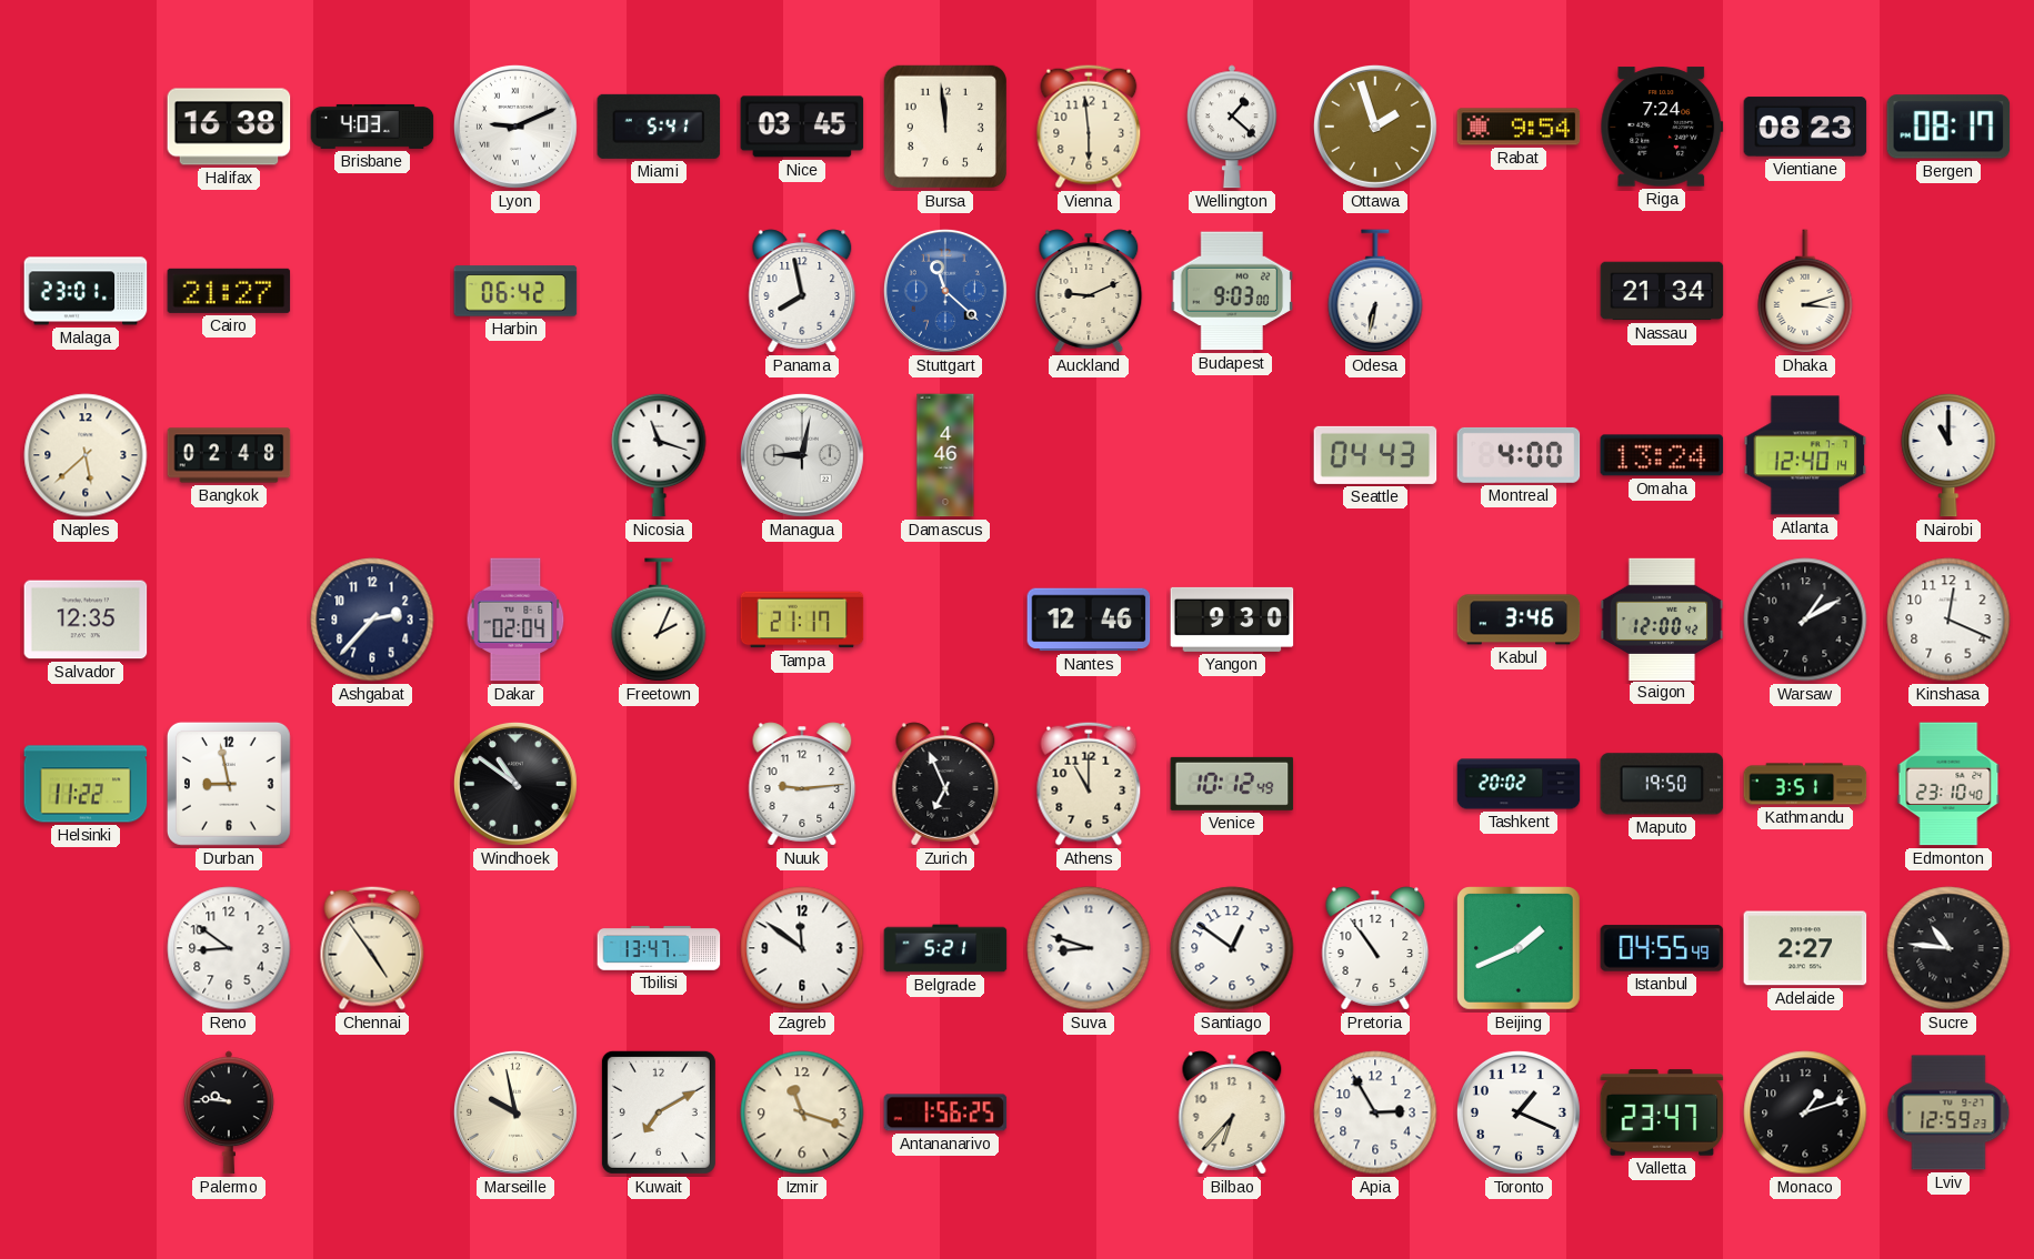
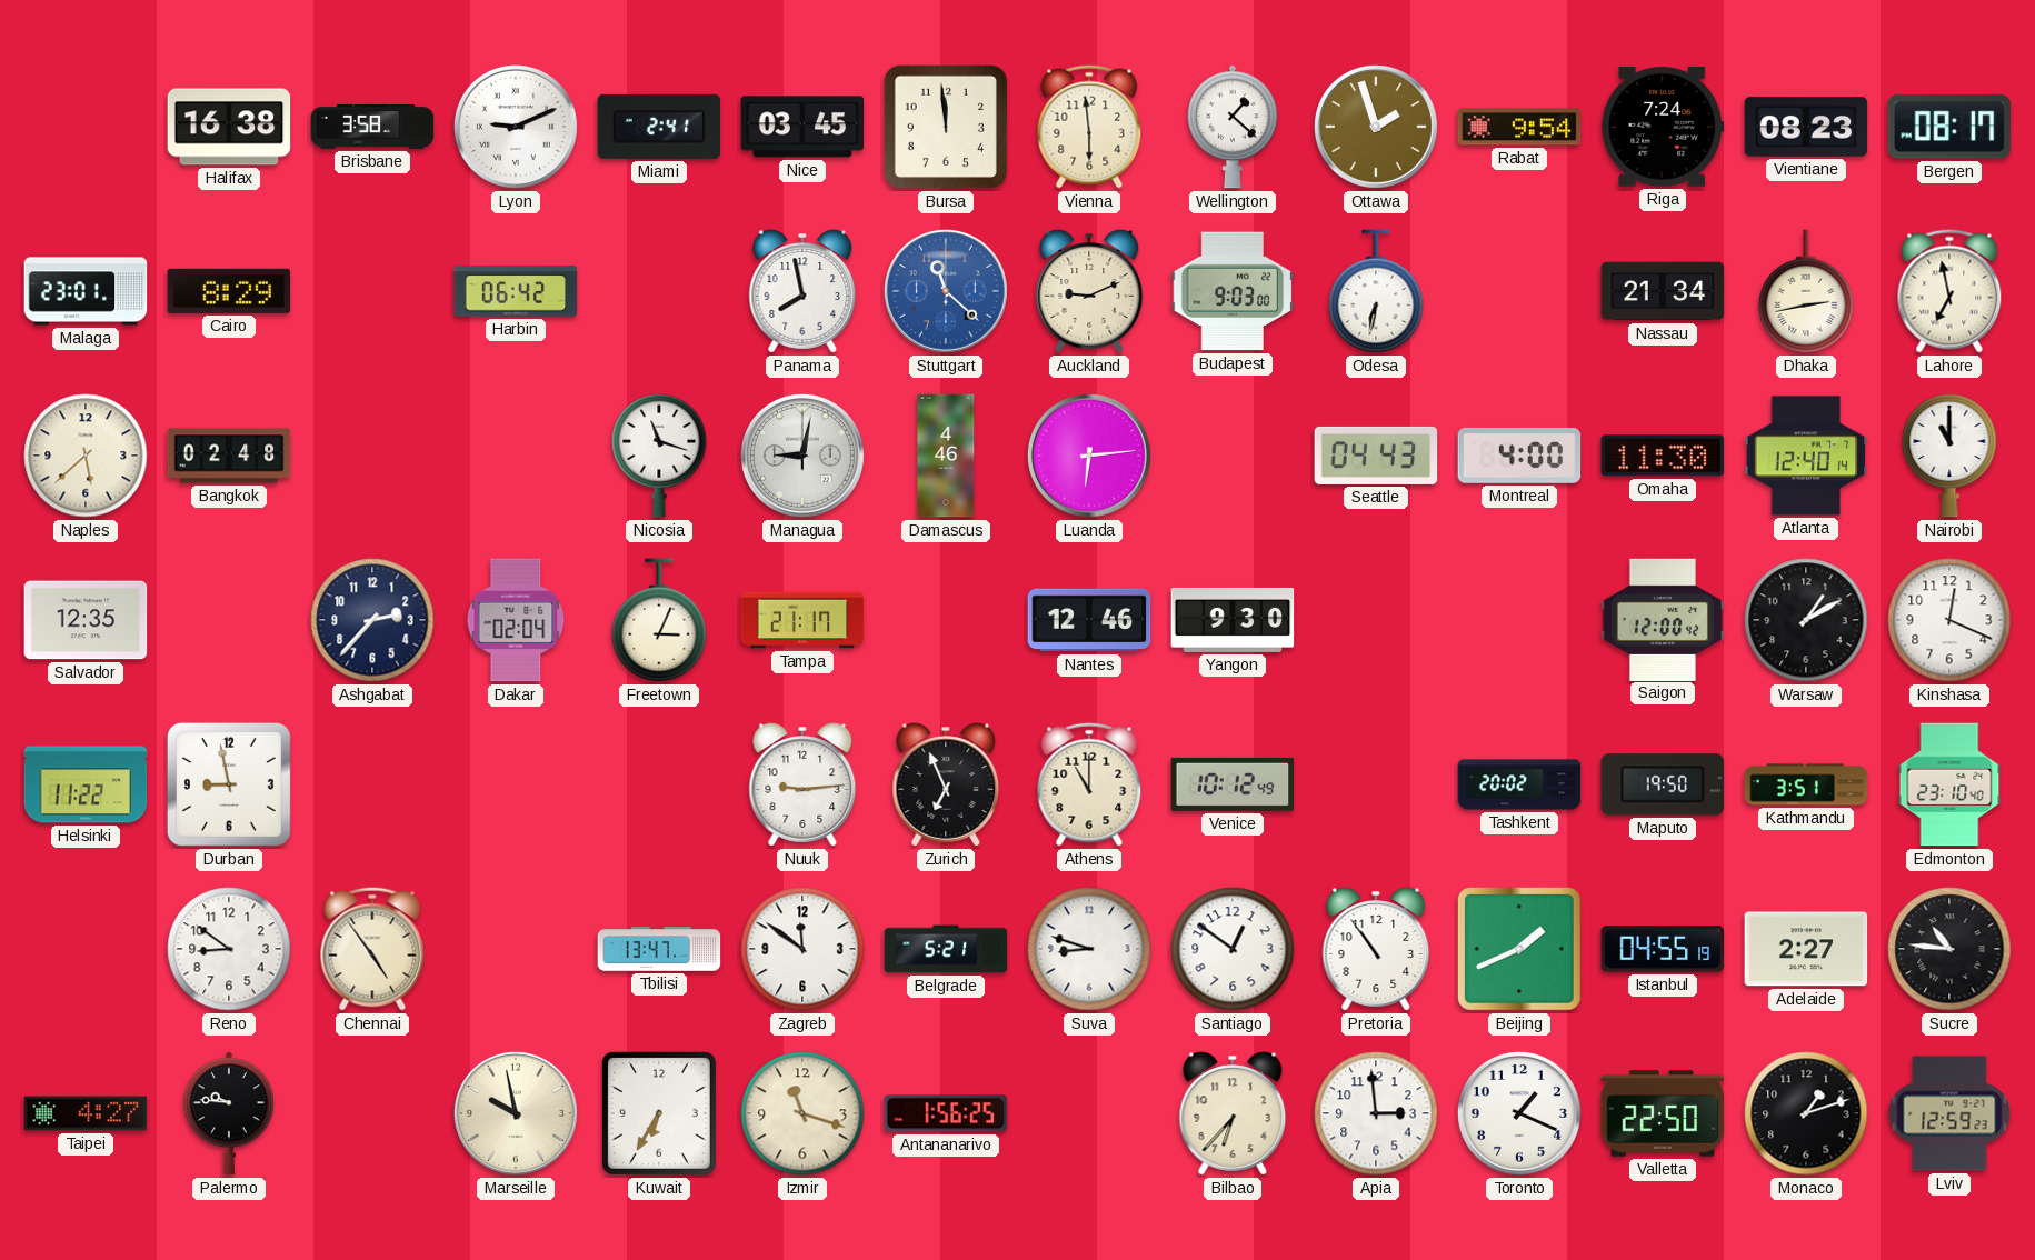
Brisbane: 4:03 -> 3:58
Miami: 5:41 -> 2:41
Cairo: 21:27 -> 8:29
Dhaka: 3:12 -> 2:43
Lahore: none -> 6:58
Luanda: none -> 6:14
Omaha: 13:24 -> 11:30
Freetown: 2:04 -> 3:04
Kabul: 3:46 -> none
Windhoek: 10:51 -> none
Istanbul: 04:55:49 -> 04:55:19
Taipei: none -> 4:27
Kuwait: 7:10 -> 6:35
Apia: 2:55 -> 2:59
Valletta: 23:47 -> 22:50
